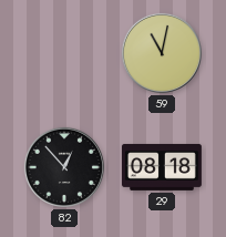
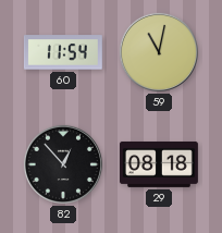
60: none -> 11:54
